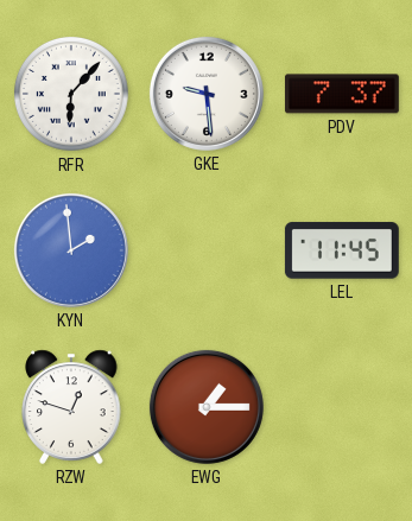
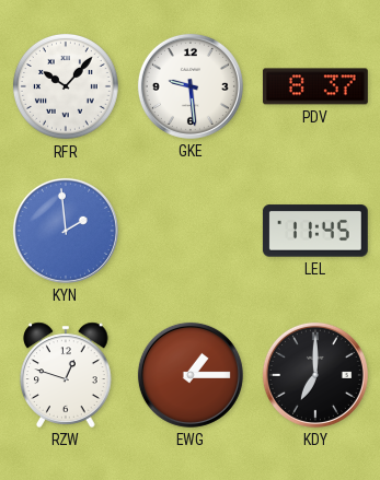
RFR: 6:07 -> 10:07
PDV: 7:37 -> 8:37
KDY: none -> 7:00
